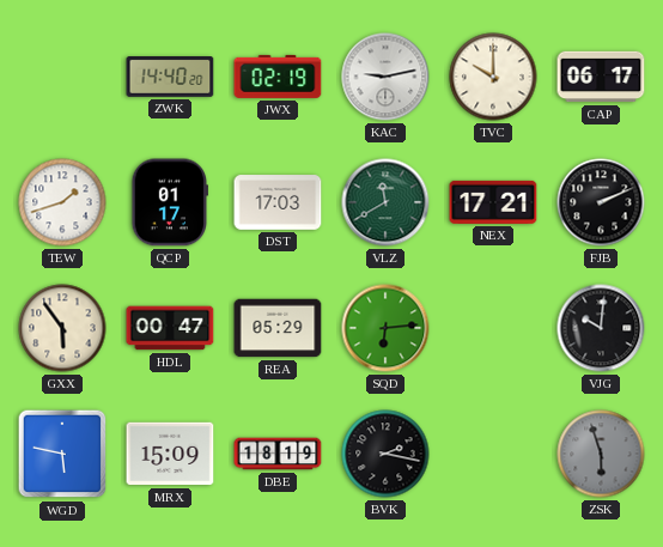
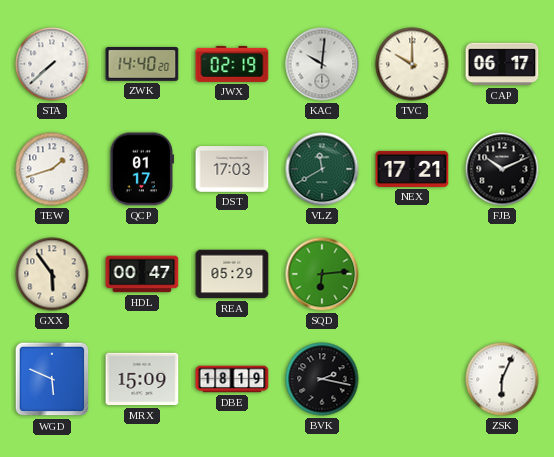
STA: none -> 7:38
KAC: 9:13 -> 10:01
FJB: 2:11 -> 10:11
VJG: 10:01 -> none
WGD: 5:47 -> 5:49
ZSK: 5:57 -> 6:04
ZSK dial: grey -> white
